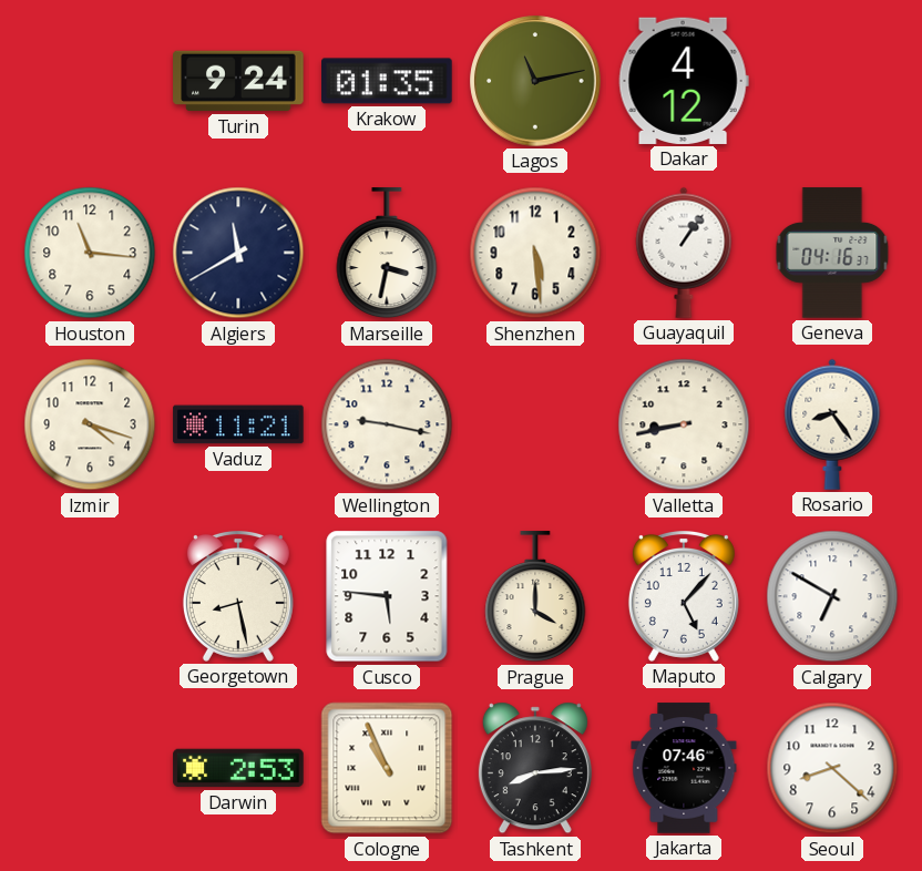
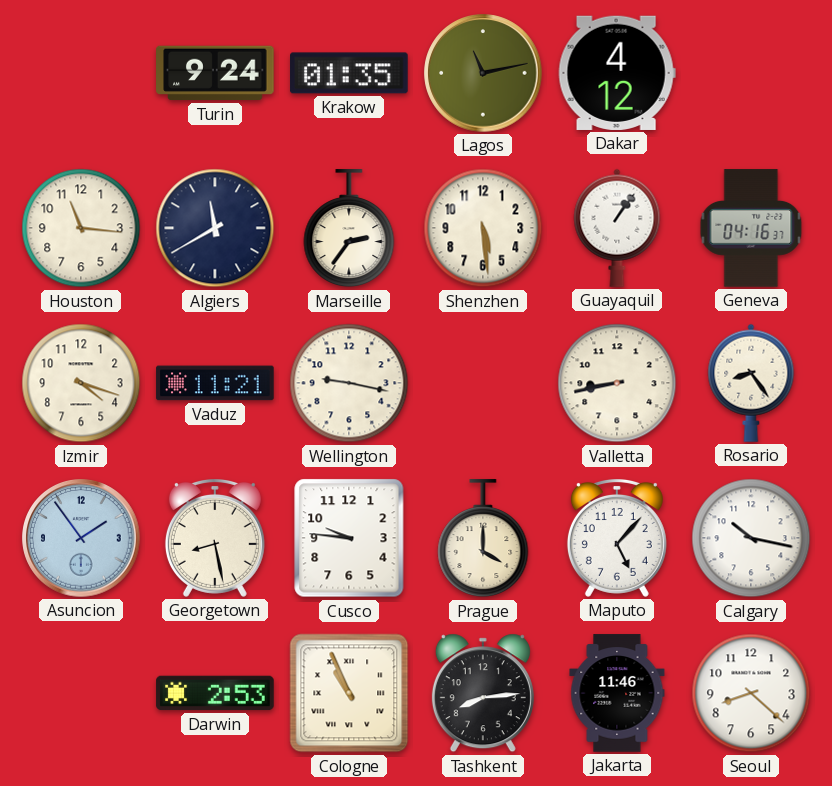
Marseille: 3:32 -> 2:36
Asuncion: none -> 1:54
Cusco: 5:46 -> 9:46
Calgary: 6:50 -> 10:17
Jakarta: 07:46 -> 11:46
